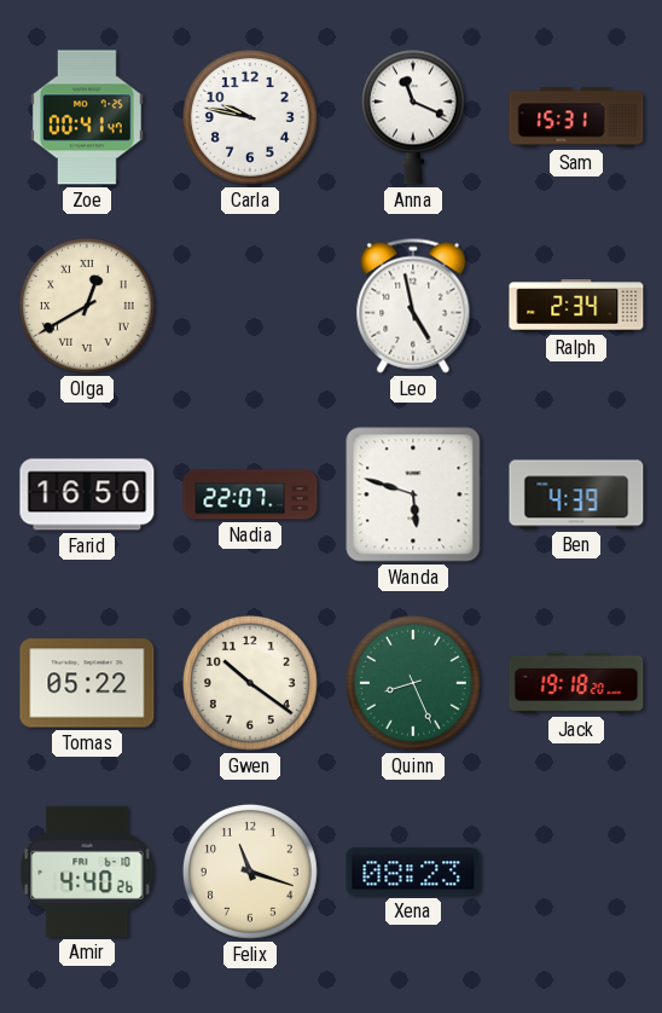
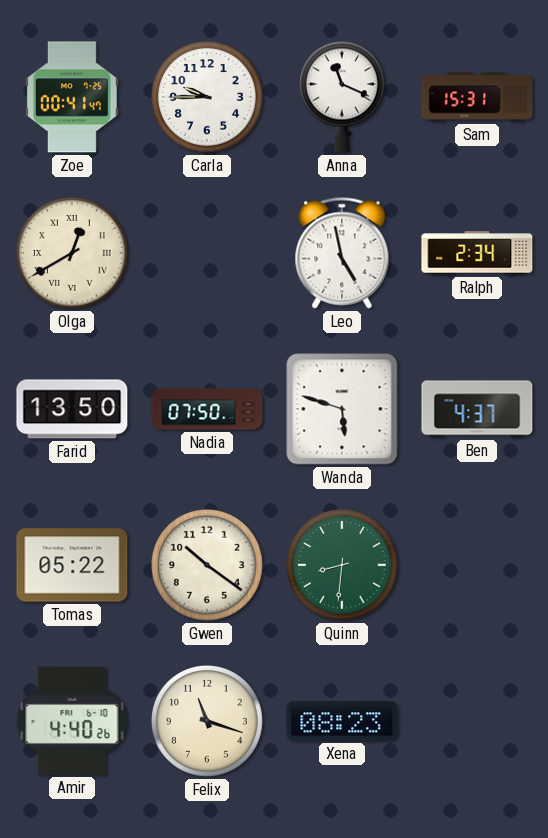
Carla: 9:47 -> 9:45
Farid: 16:50 -> 13:50
Nadia: 22:07 -> 07:50
Ben: 4:39 -> 4:37
Quinn: 8:26 -> 8:31
Jack: 19:18 -> none
